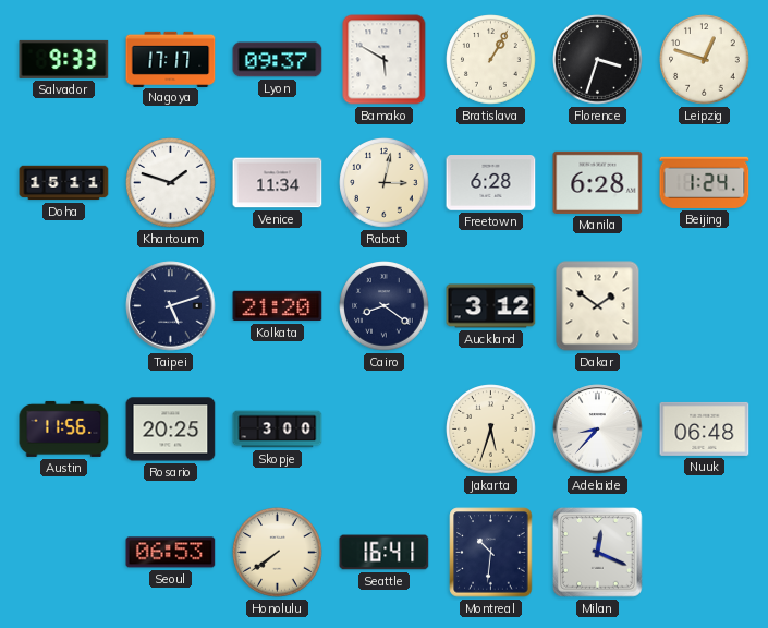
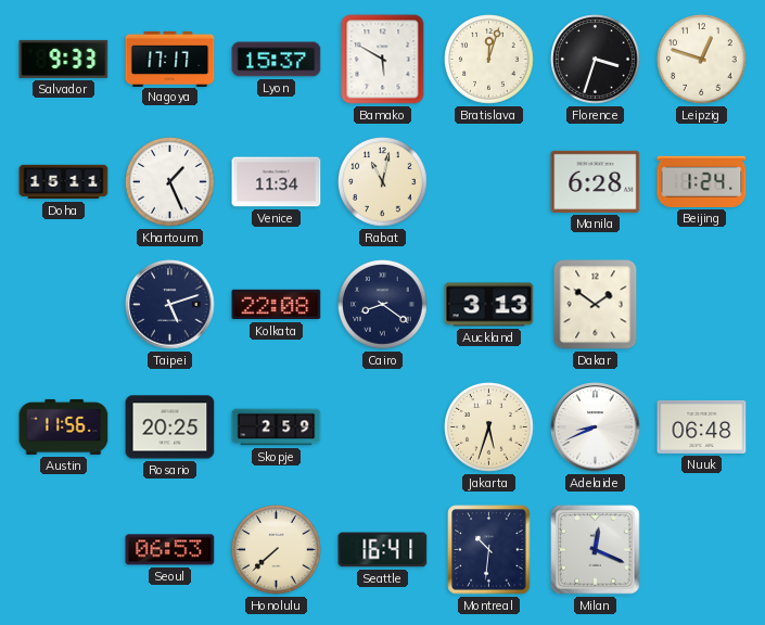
Lyon: 09:37 -> 15:37
Bratislava: 1:05 -> 12:03
Khartoum: 1:48 -> 1:26
Rabat: 3:02 -> 11:02
Freetown: 6:28 -> none
Kolkata: 21:20 -> 22:08
Auckland: 3:12 -> 3:13
Skopje: 3:00 -> 2:59
Adelaide: 8:37 -> 8:41
Honolulu: 7:39 -> 7:38
